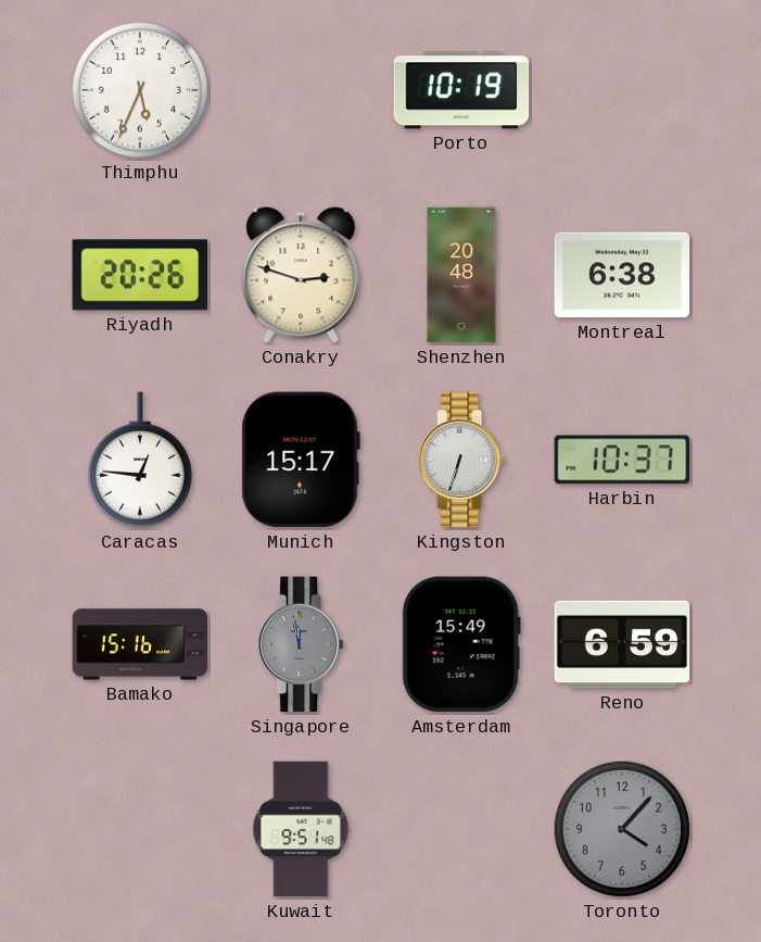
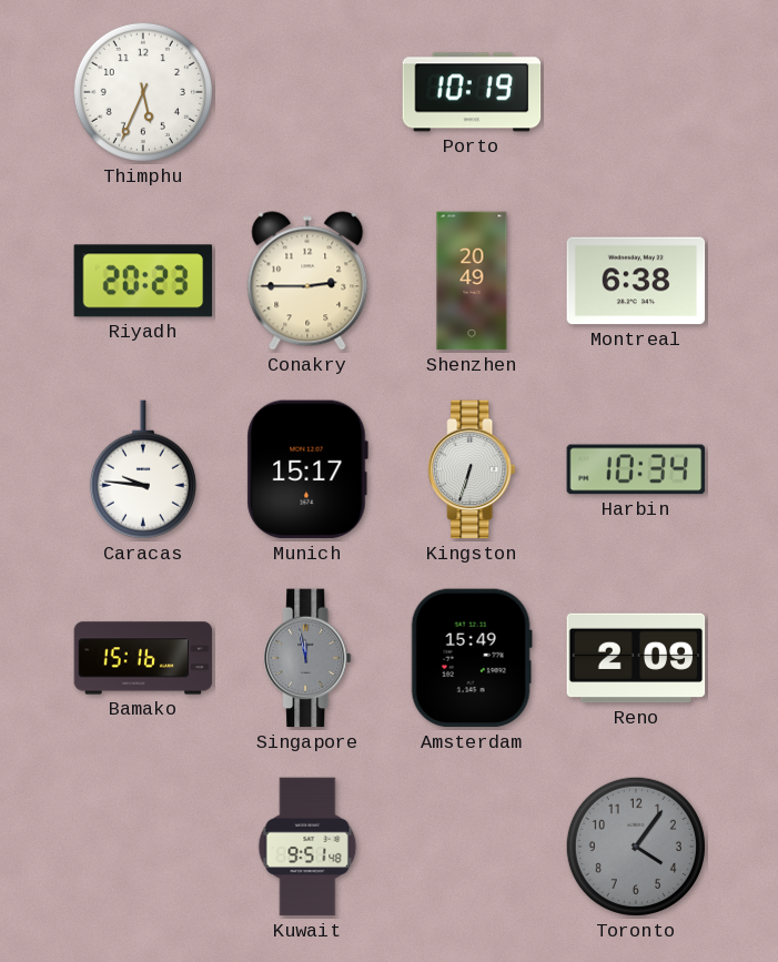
Riyadh: 20:26 -> 20:23
Conakry: 2:48 -> 2:45
Shenzhen: 20:48 -> 20:49
Caracas: 12:46 -> 9:46
Harbin: 10:37 -> 10:34
Reno: 6:59 -> 2:09
Toronto: 4:07 -> 4:06
